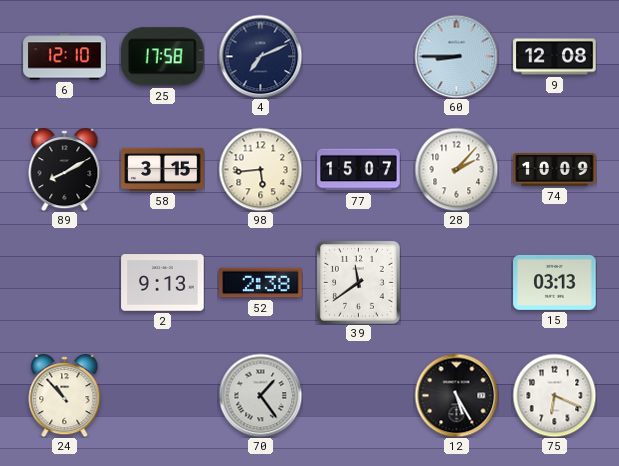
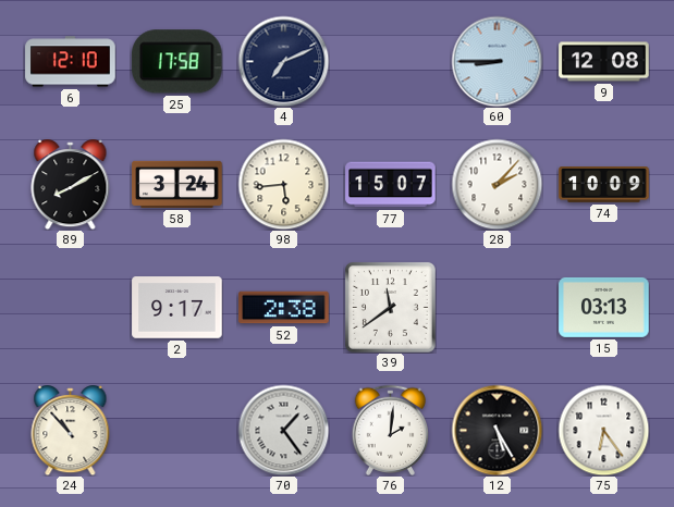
58: 3:15 -> 3:24
2: 9:13 -> 9:17
76: none -> 2:01
75: 6:19 -> 6:24
